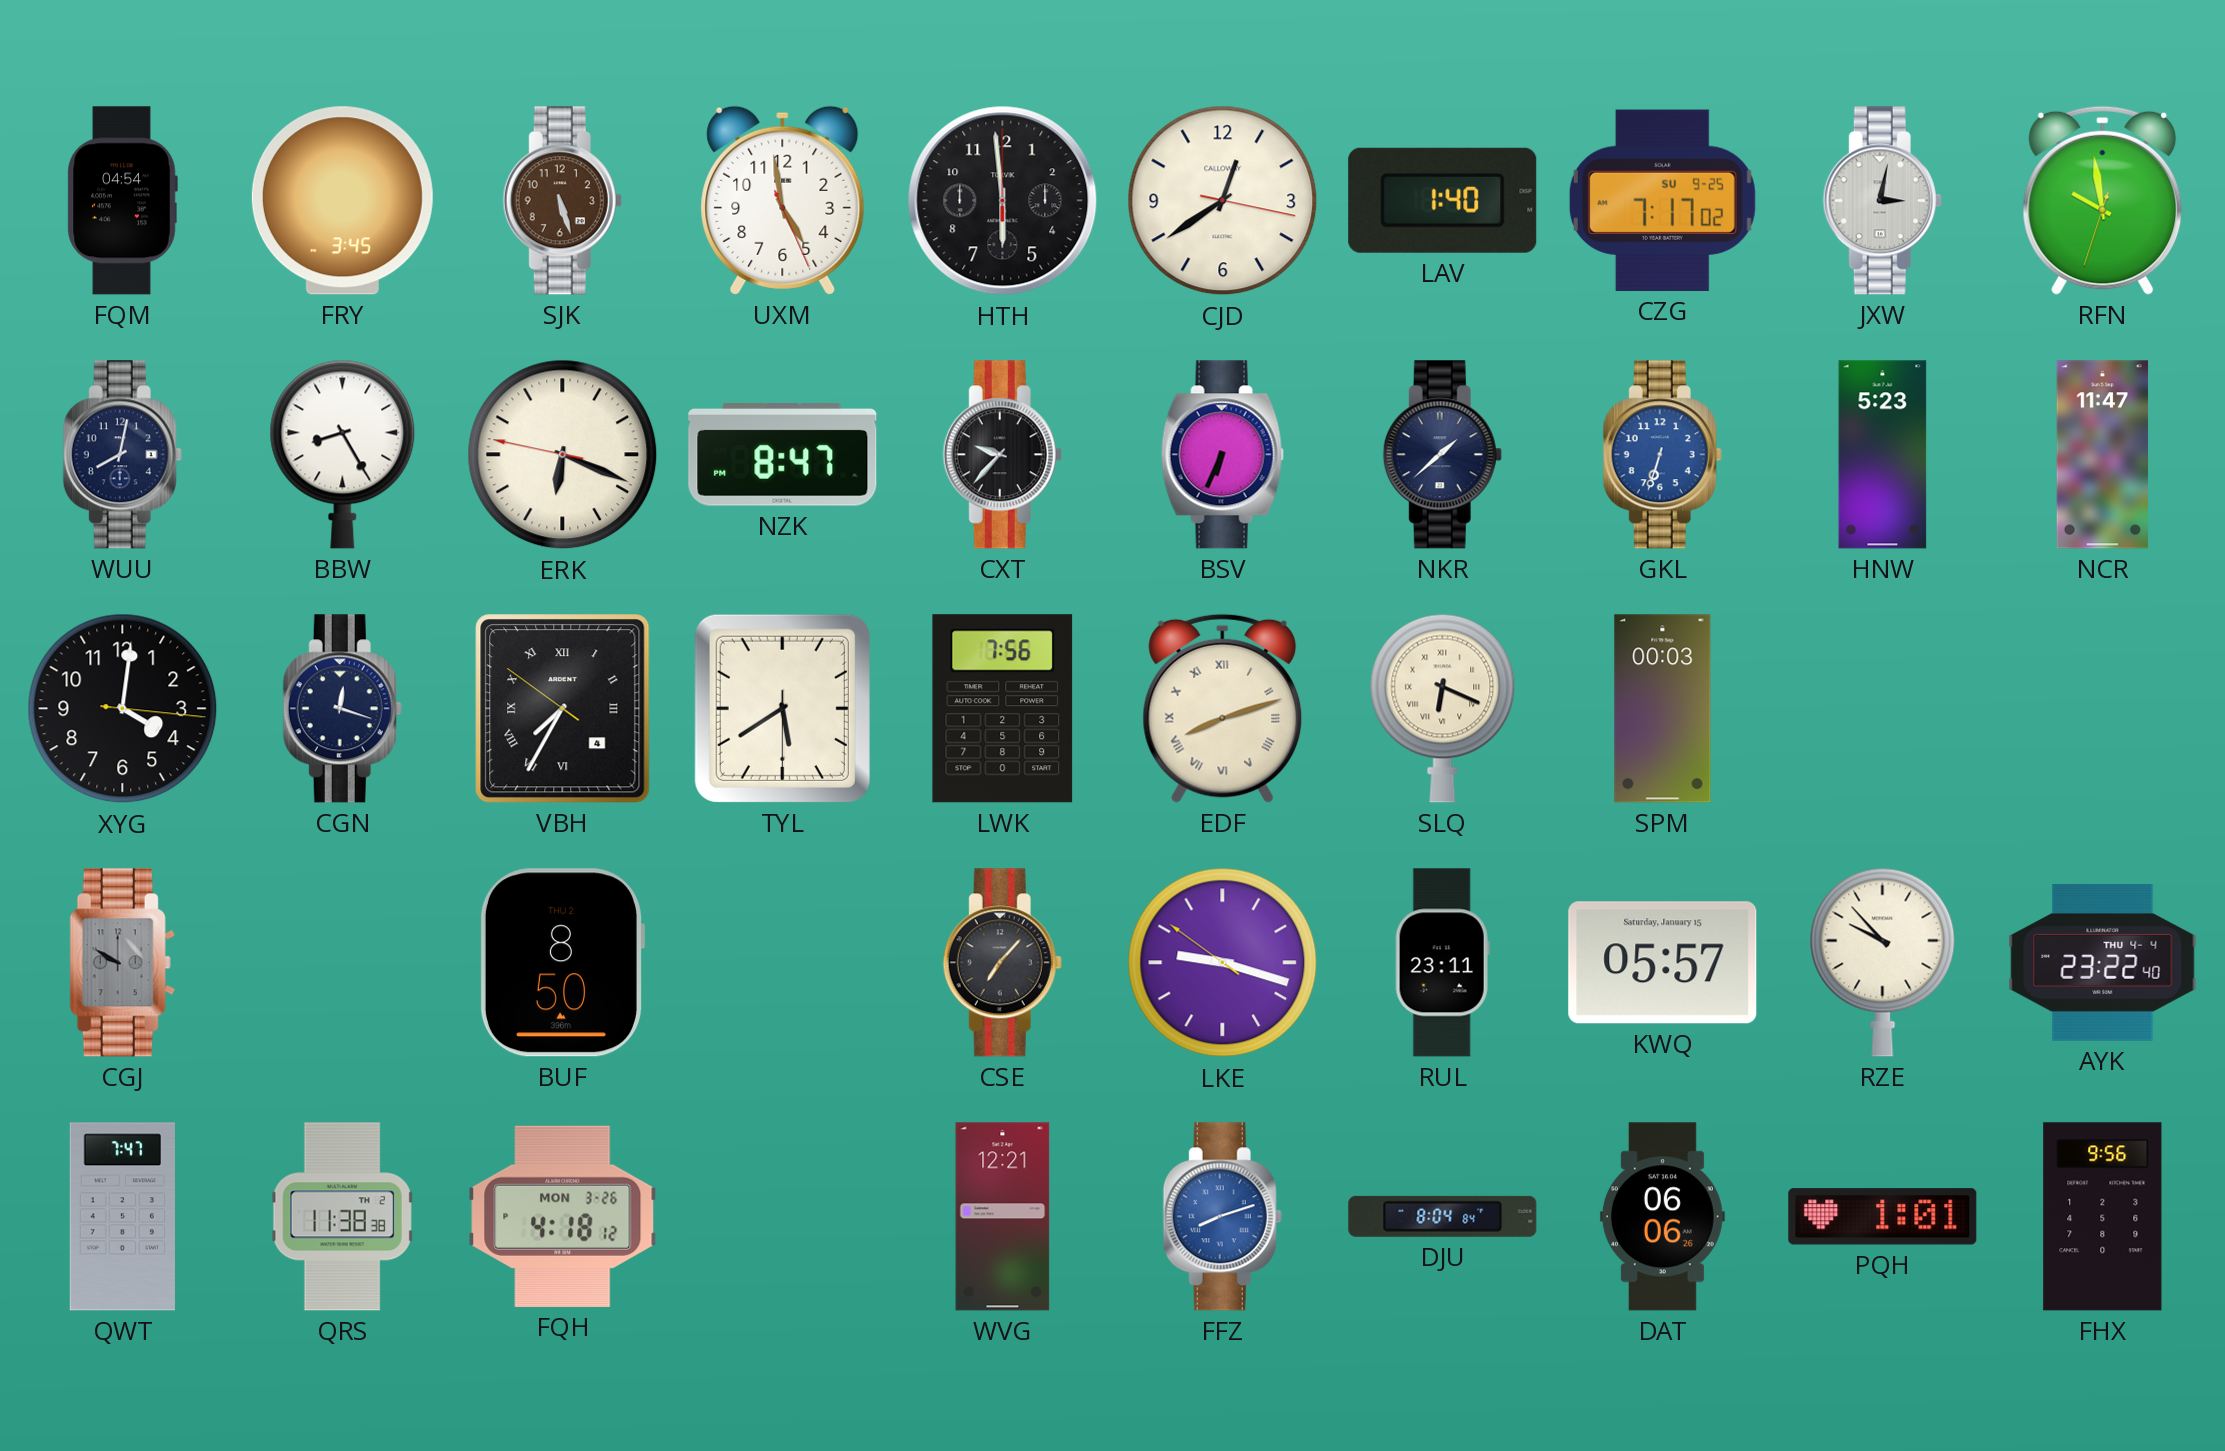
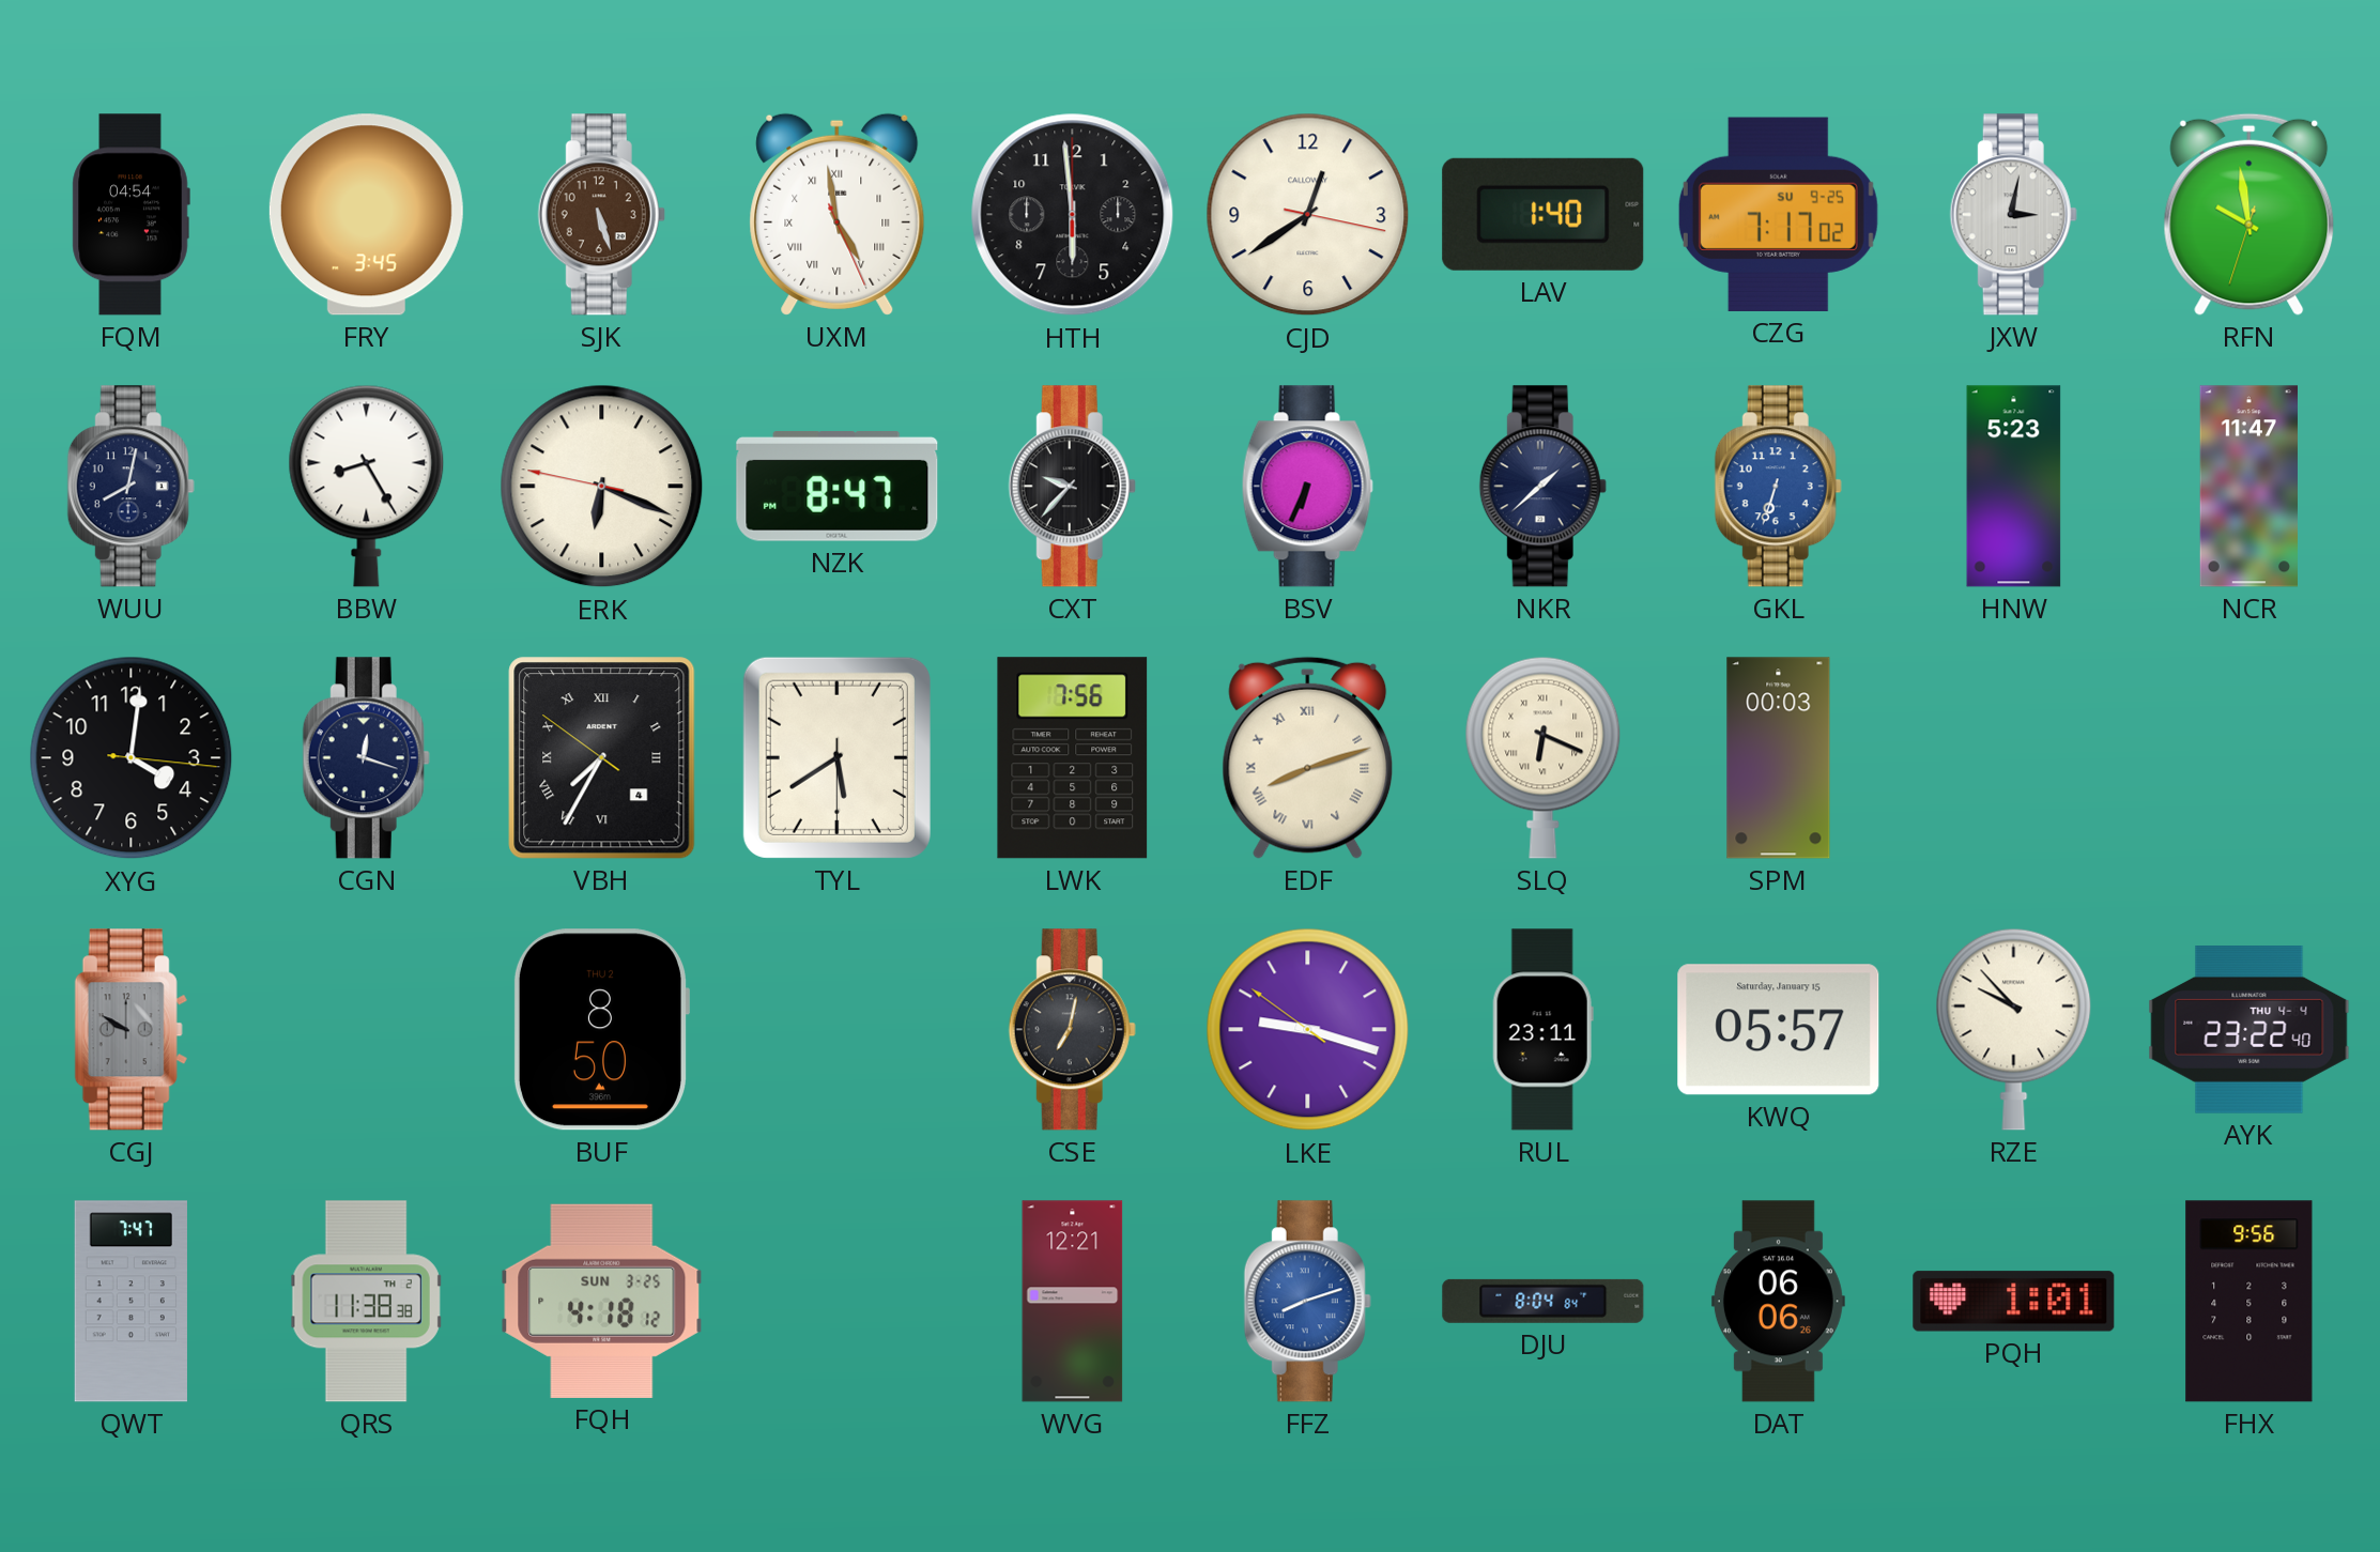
UXM numerals: Arabic -> Roman
CSE: 7:07 -> 7:02
FQH date: MON 3-26 -> SUN 3-25
